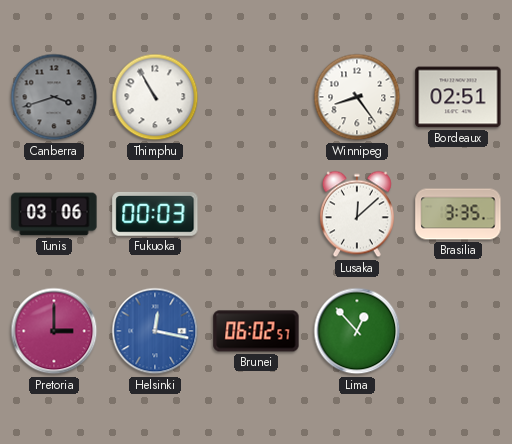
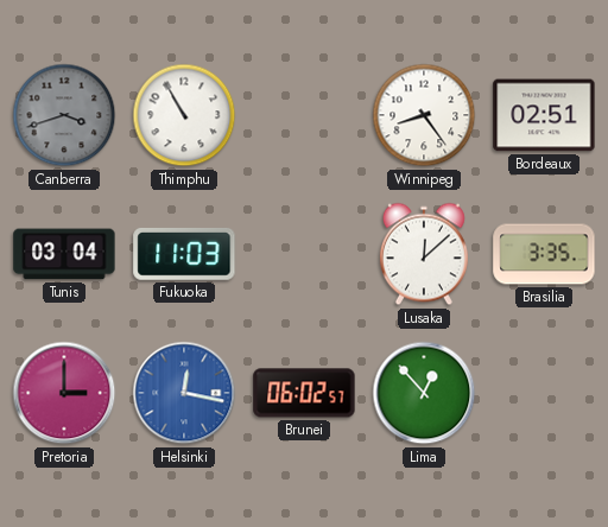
Tunis: 03:06 -> 03:04
Fukuoka: 00:03 -> 11:03
